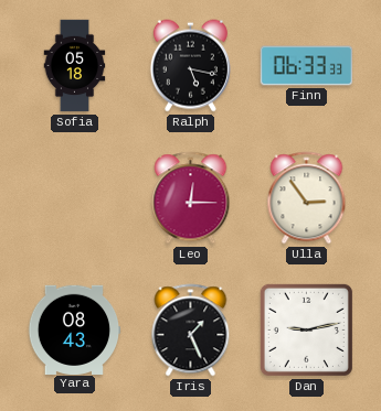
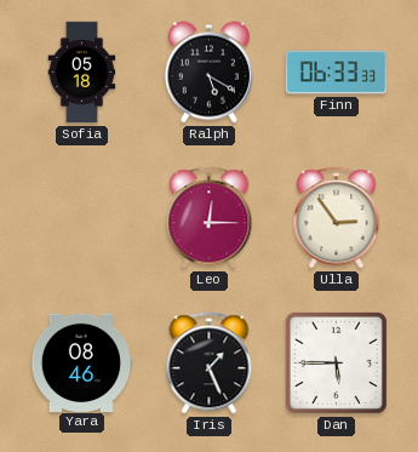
Ralph: 5:17 -> 5:20
Yara: 08:43 -> 08:46
Dan: 9:13 -> 5:45
